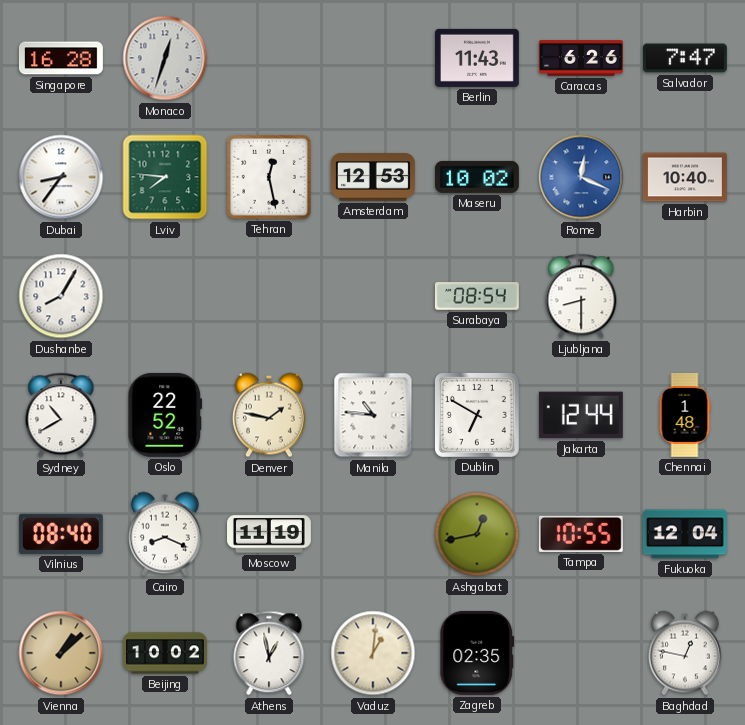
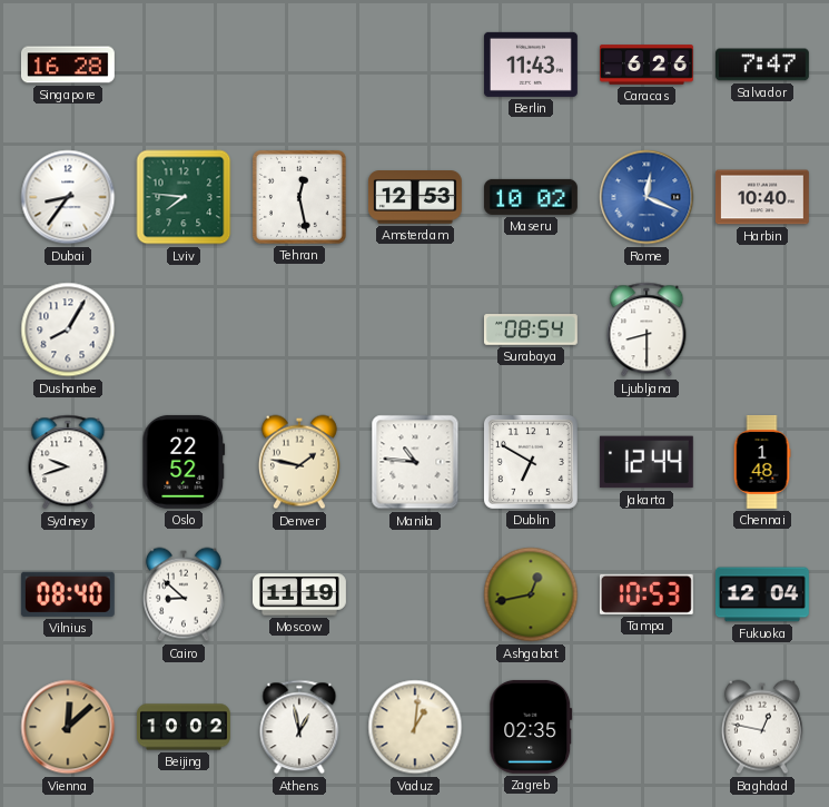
Monaco: 12:33 -> none
Sydney: 10:40 -> 9:42
Cairo: 8:19 -> 8:52
Tampa: 10:55 -> 10:53
Vienna: 1:08 -> 12:08
